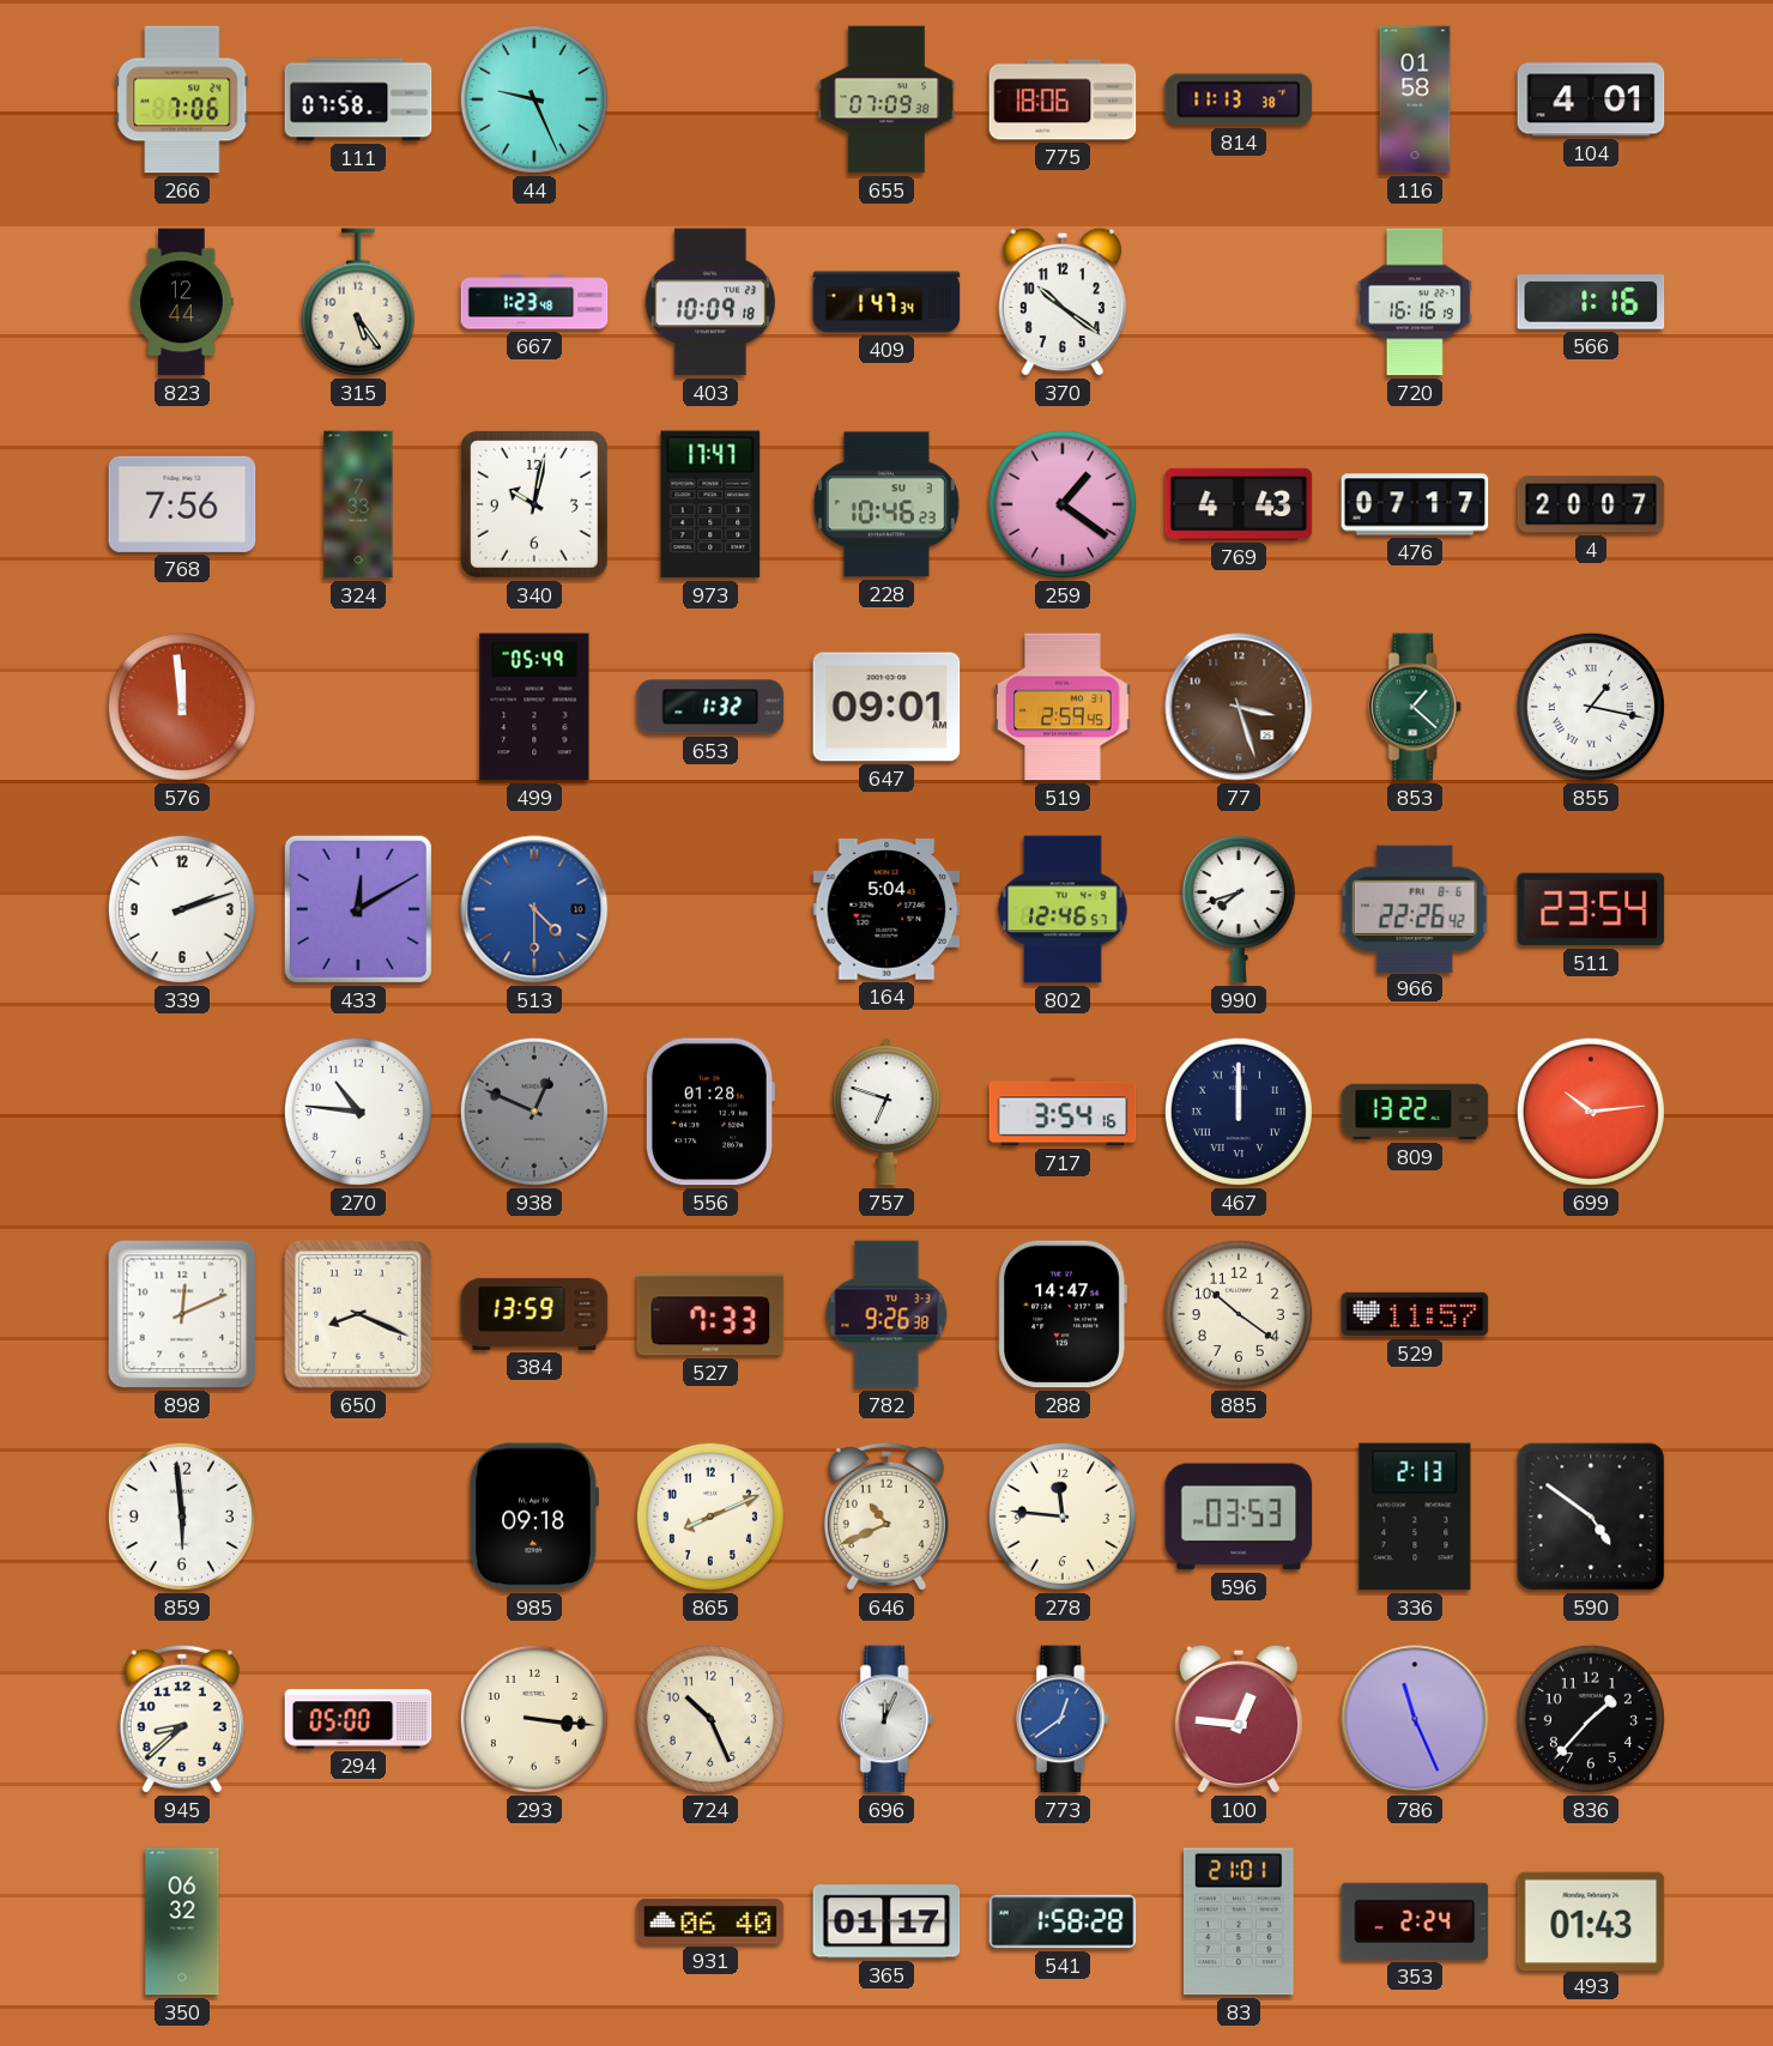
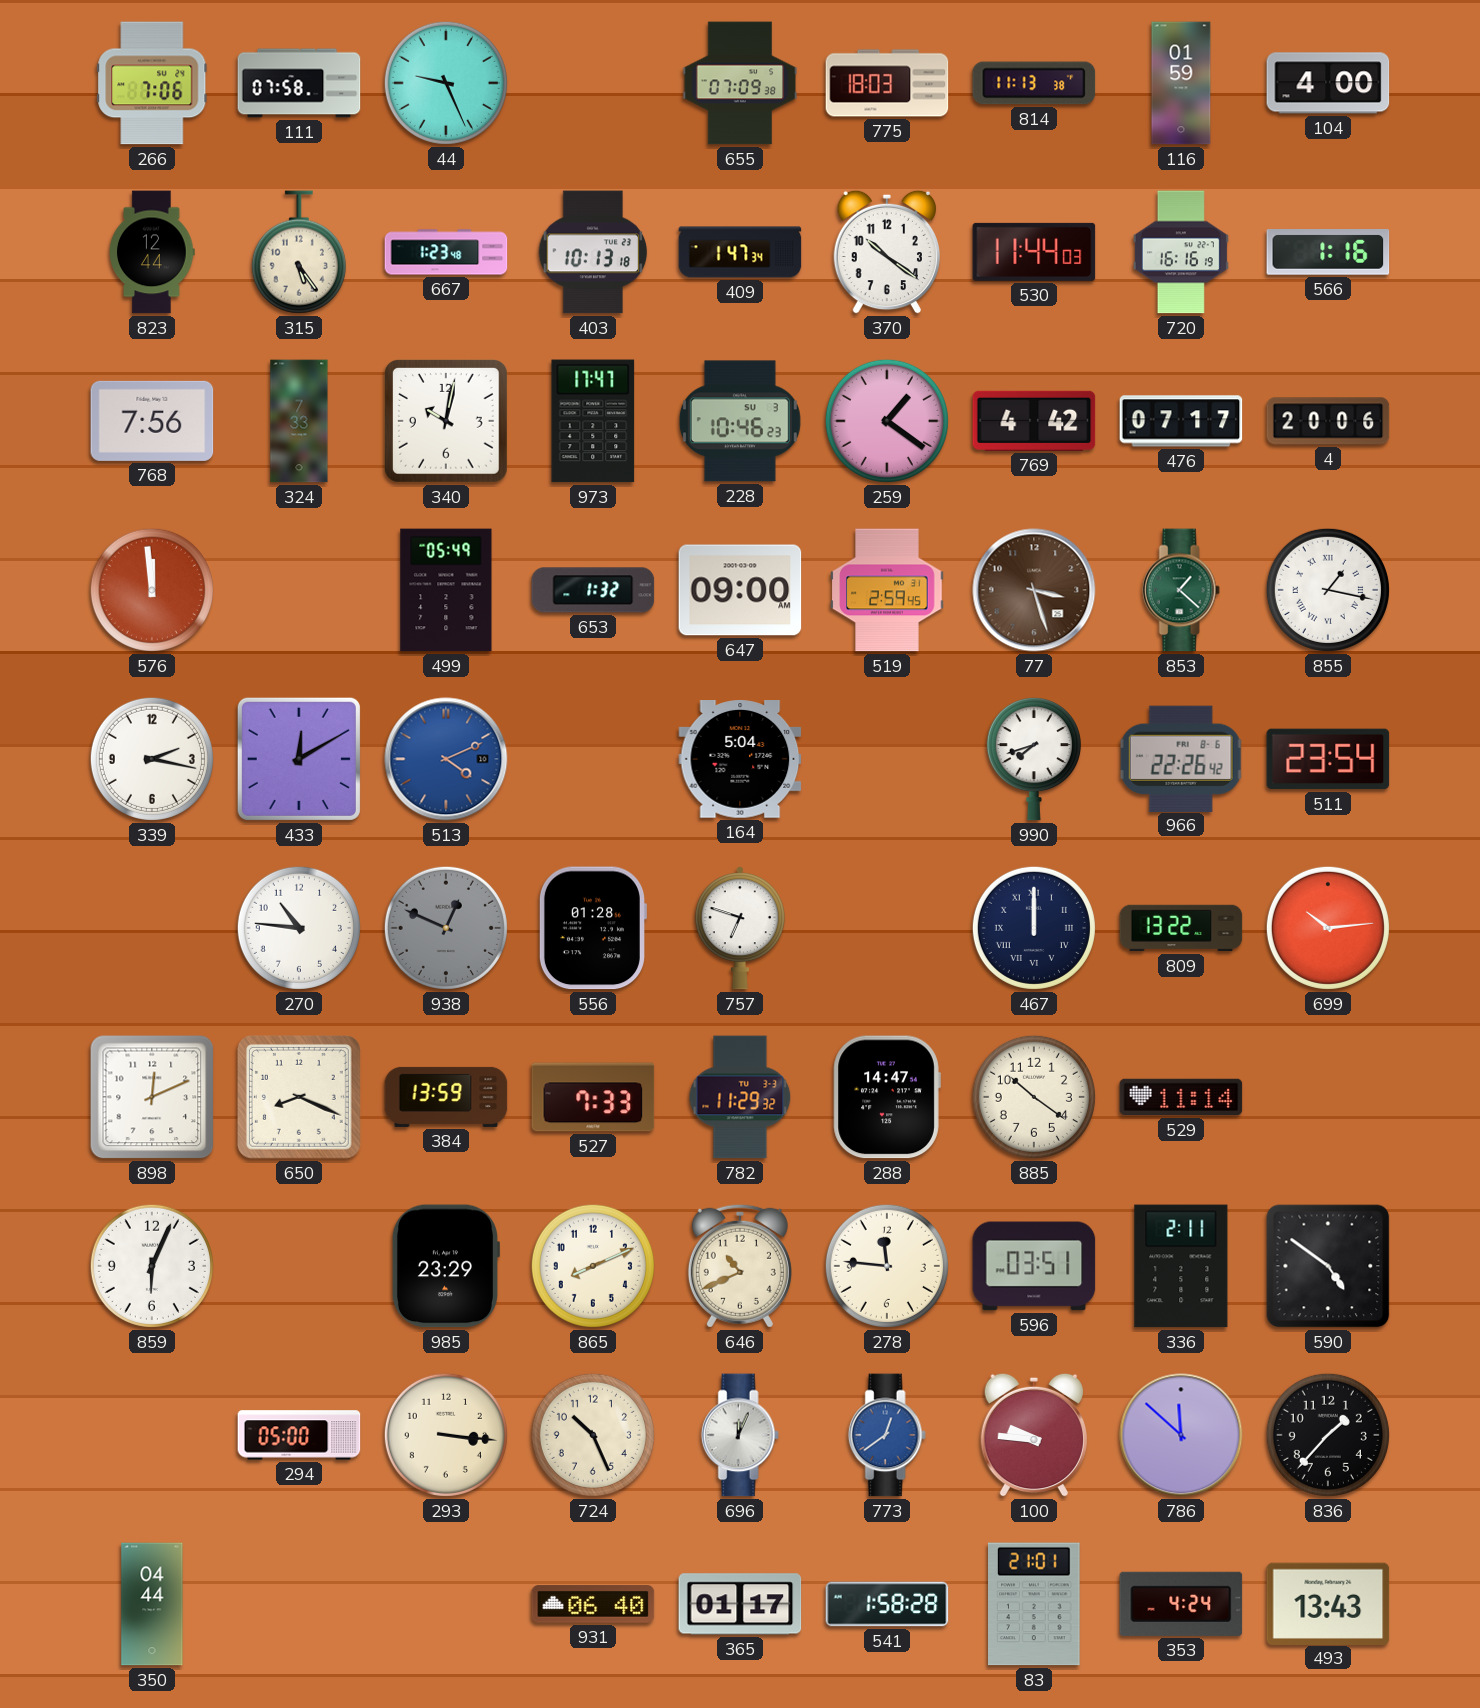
775: 18:06 -> 18:03
116: 01:58 -> 01:59
104: 4:01 -> 4:00
403: 10:09 -> 10:13
530: none -> 11:44
769: 4:43 -> 4:42
4: 20:07 -> 20:06
647: 09:01 -> 09:00
339: 2:12 -> 2:17
513: 4:30 -> 4:11
802: 12:46 -> none
717: 3:54 -> none
782: 9:26 -> 11:29
529: 11:57 -> 11:14
859: 5:59 -> 6:04
985: 09:18 -> 23:29
596: 03:53 -> 03:51
336: 2:13 -> 2:11
945: 8:38 -> none
100: 12:46 -> 9:46
786: 11:26 -> 11:52
350: 06:32 -> 04:44
353: 2:24 -> 4:24
493: 01:43 -> 13:43
